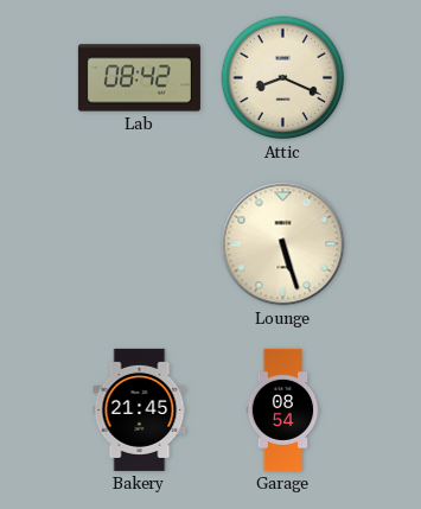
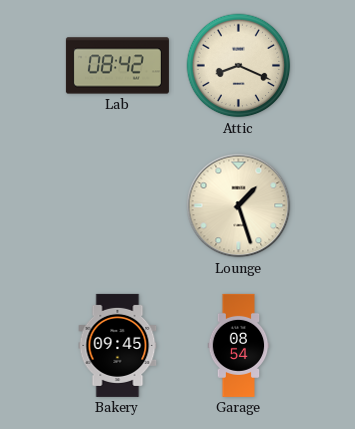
Lounge: 5:27 -> 1:27
Bakery: 21:45 -> 09:45
